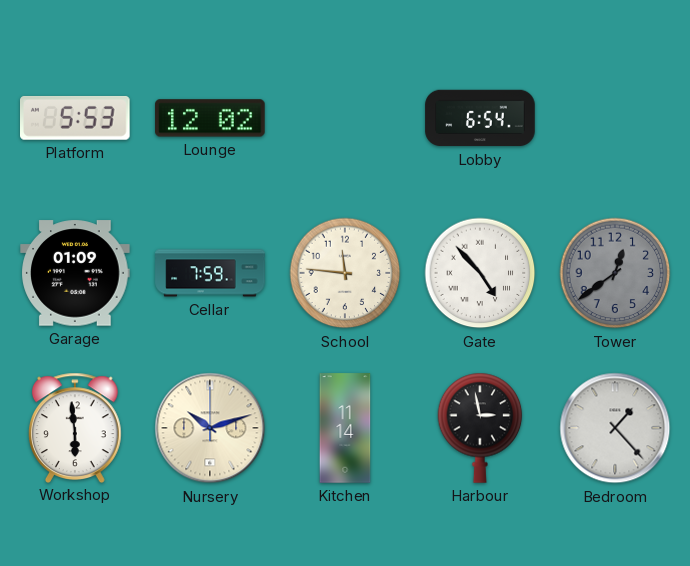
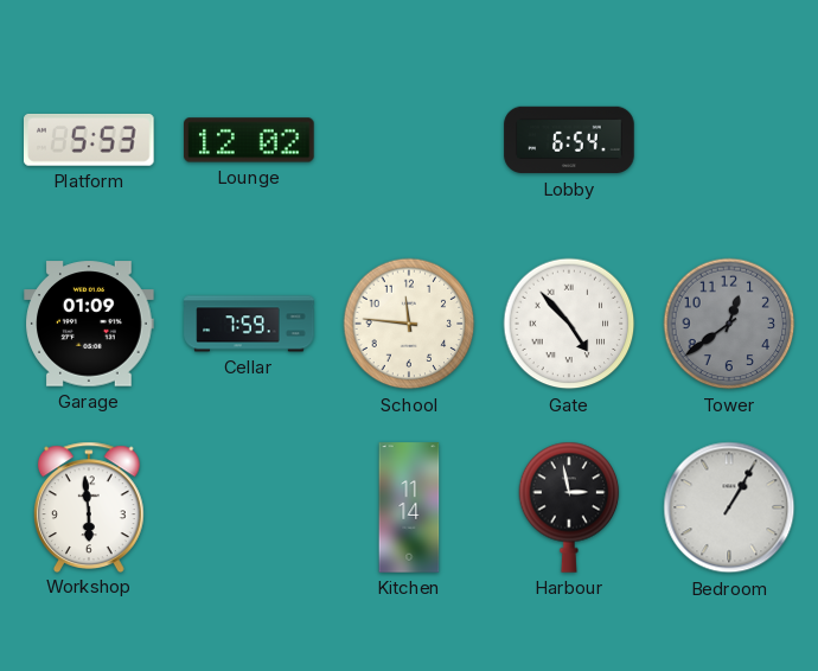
Nursery: 10:12 -> none
Bedroom: 1:23 -> 1:05
